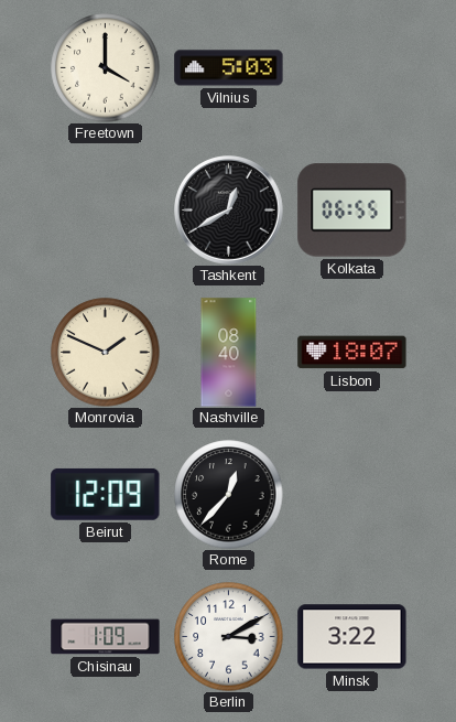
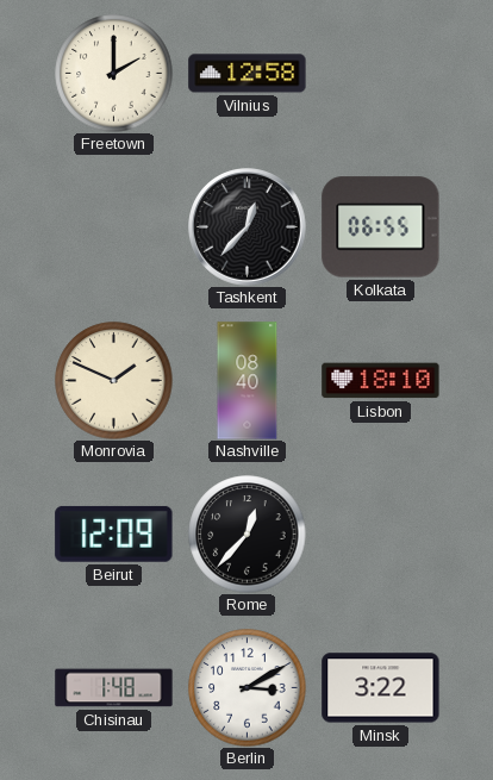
Freetown: 4:00 -> 2:00
Vilnius: 5:03 -> 12:58
Tashkent: 12:40 -> 12:37
Lisbon: 18:07 -> 18:10
Chisinau: 1:09 -> 1:48
